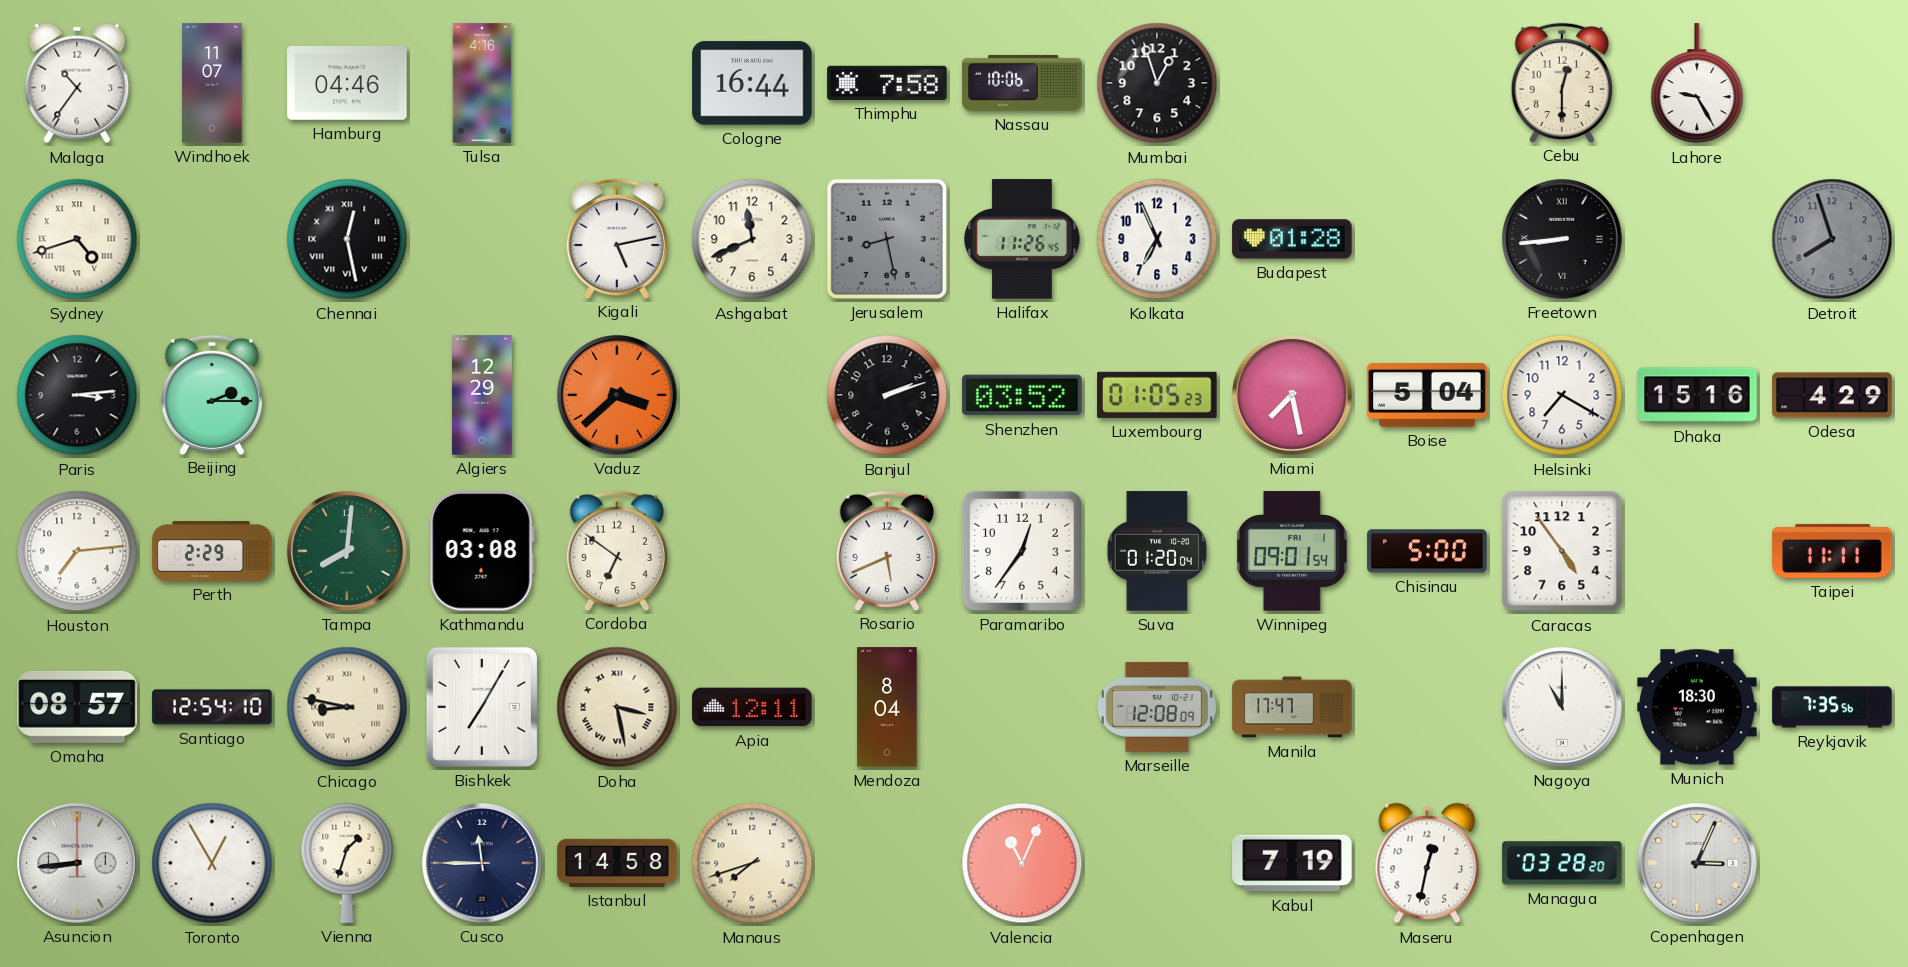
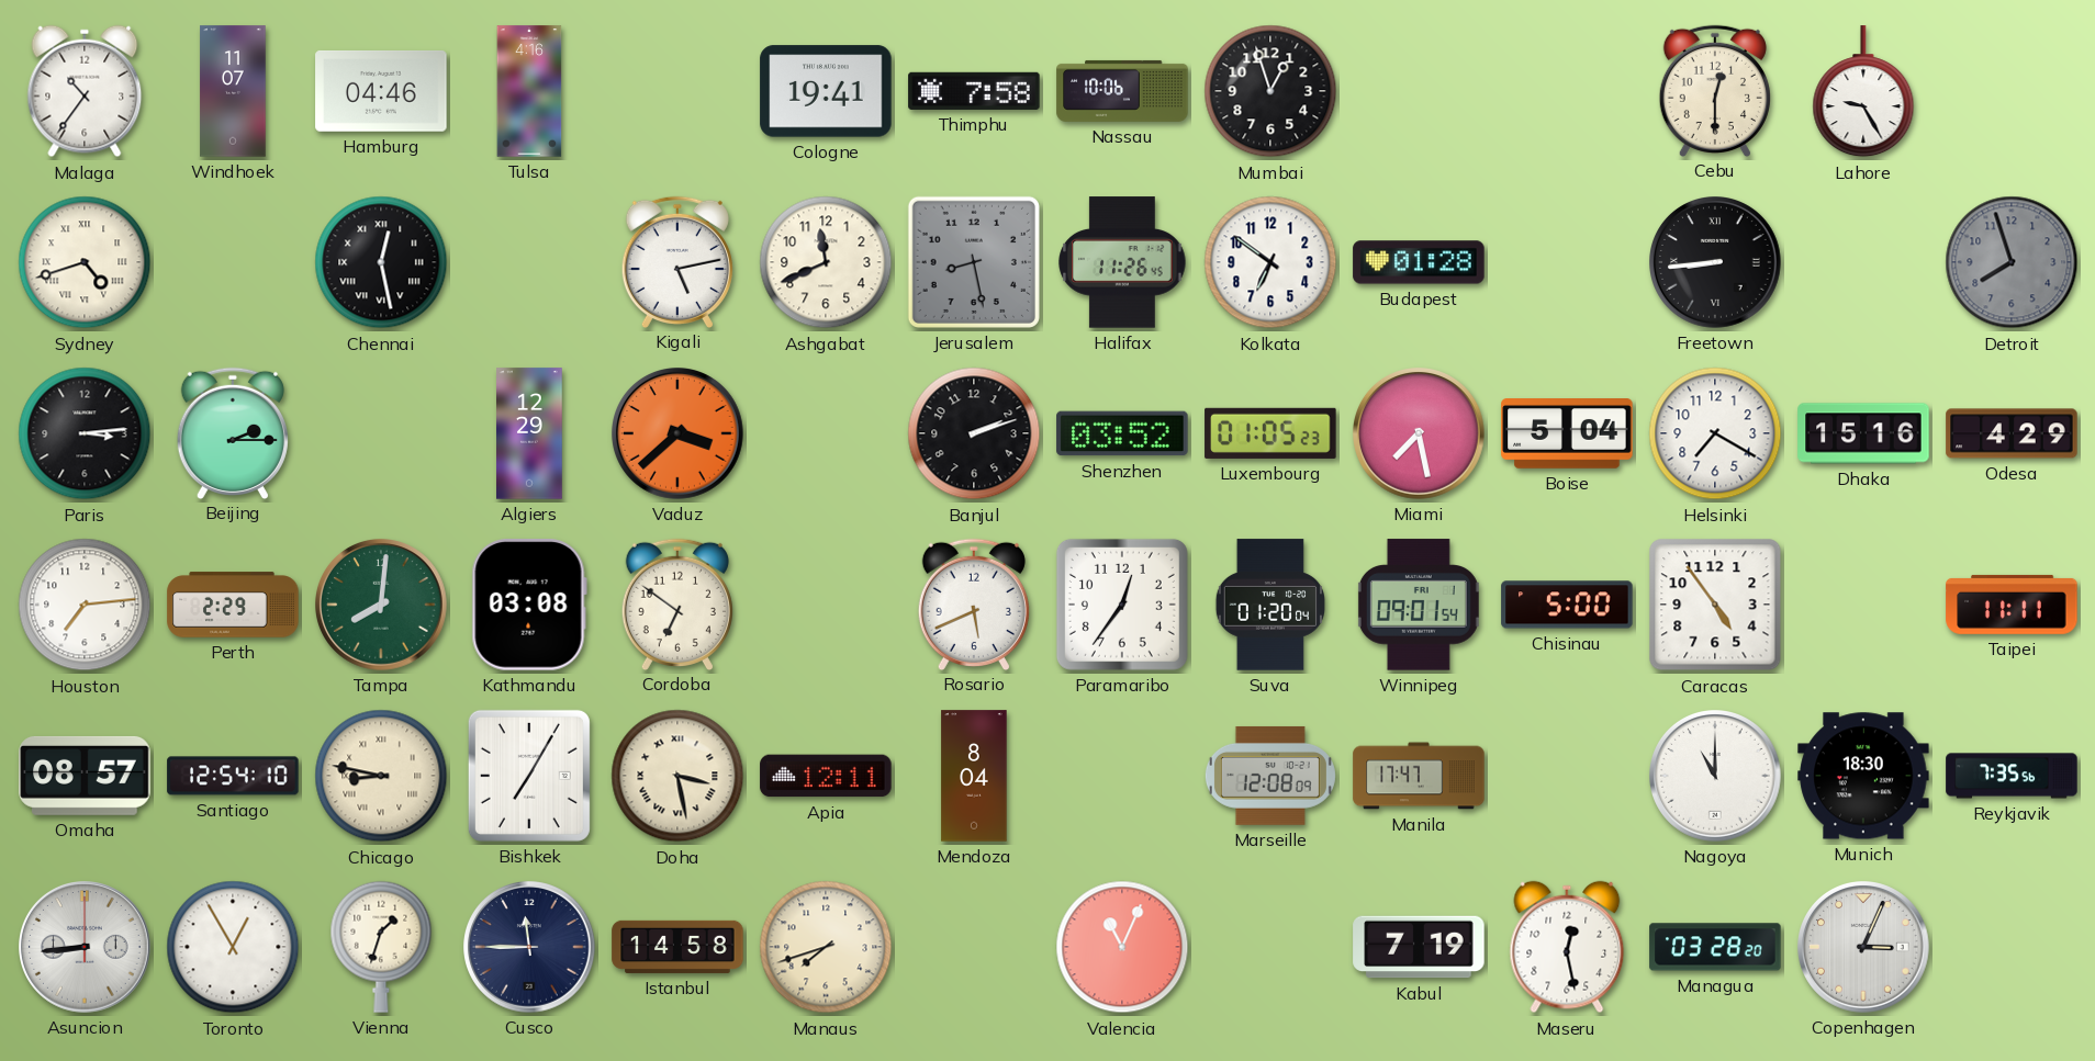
Cologne: 16:44 -> 19:41
Kolkata: 6:56 -> 6:51
Maseru: 12:32 -> 12:28
